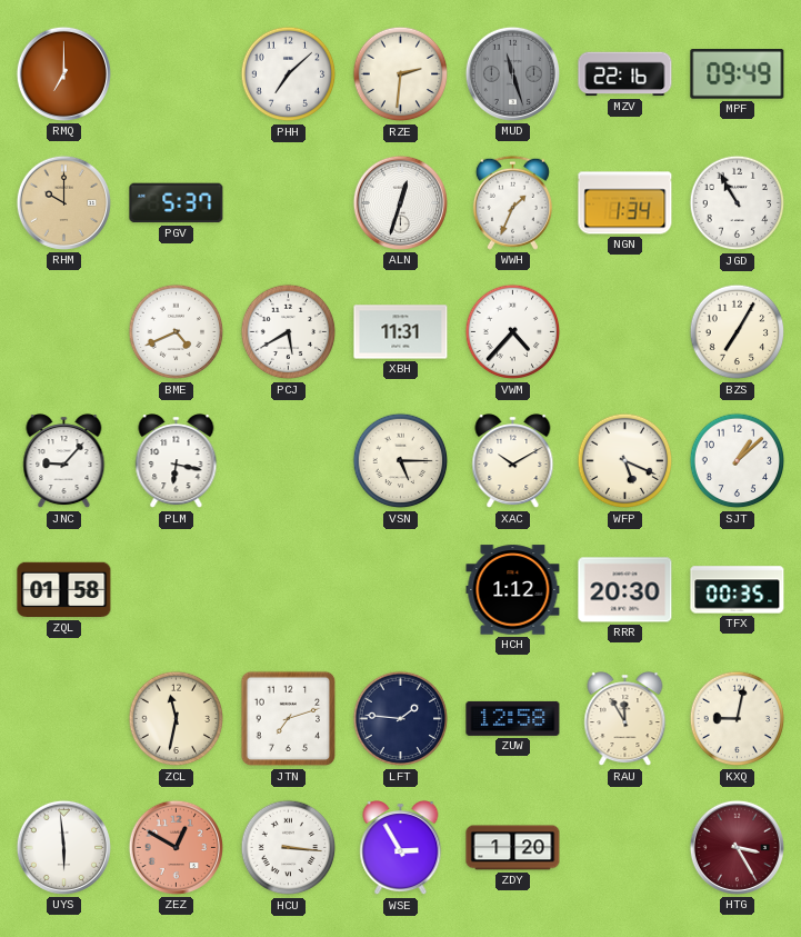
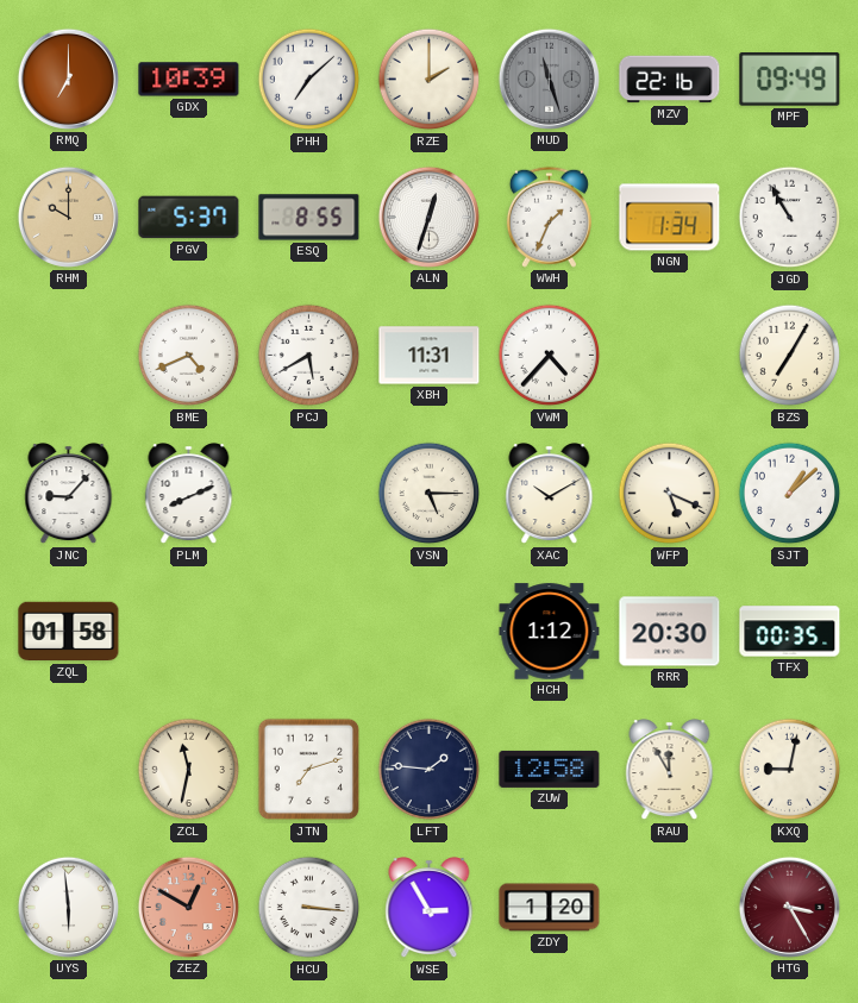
GDX: none -> 10:39
RZE: 2:31 -> 2:00
ESQ: none -> 8:55
PLM: 6:17 -> 8:11
